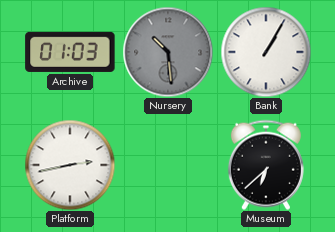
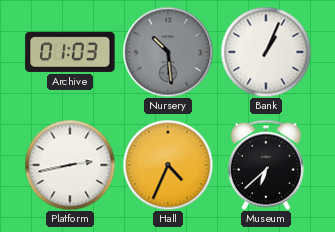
Bank: 1:05 -> 1:04
Hall: none -> 4:34
